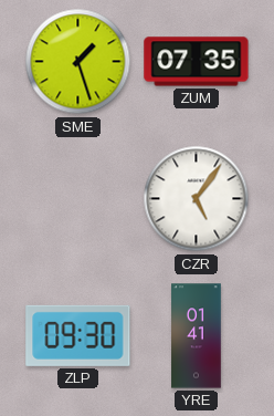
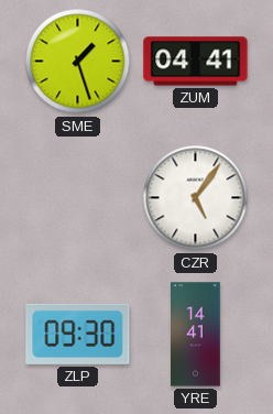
ZUM: 07:35 -> 04:41
YRE: 01:41 -> 14:41
